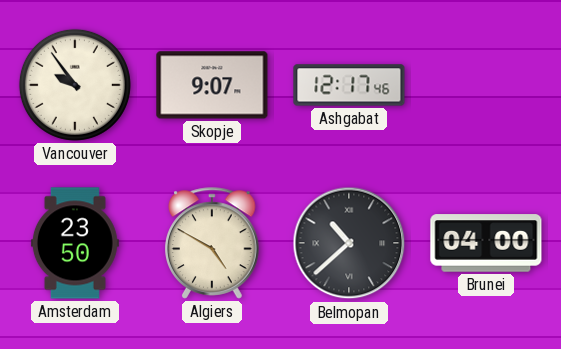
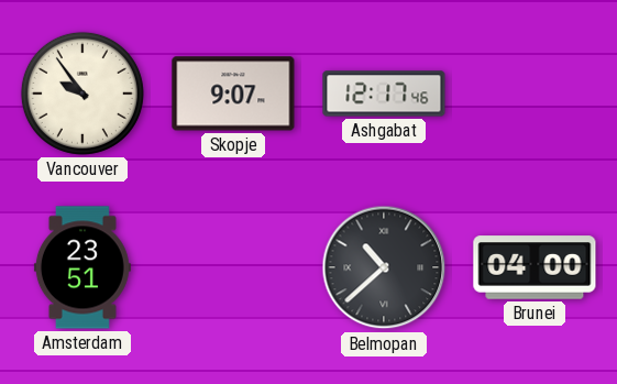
Amsterdam: 23:50 -> 23:51
Algiers: 4:50 -> none
